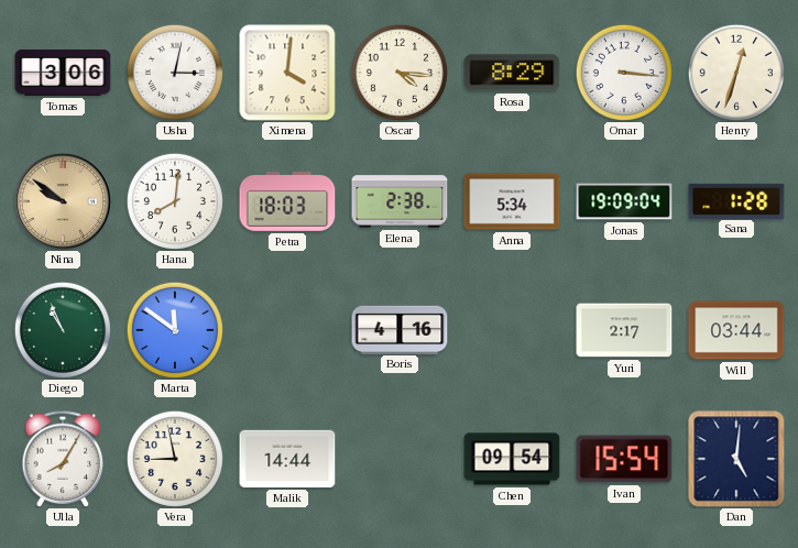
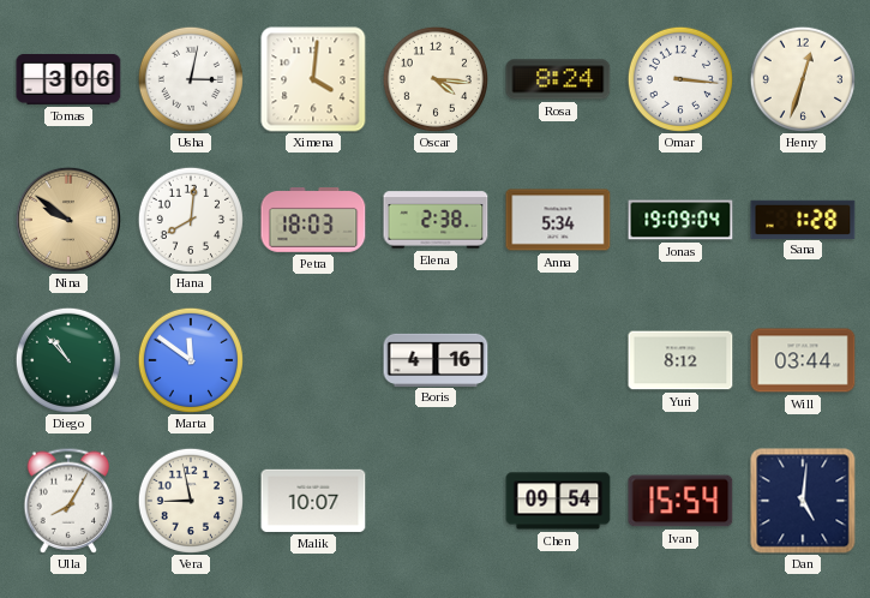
Rosa: 8:29 -> 8:24
Diego: 10:56 -> 10:53
Yuri: 2:17 -> 8:12
Malik: 14:44 -> 10:07
